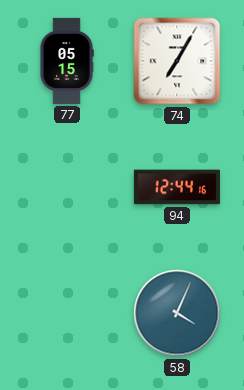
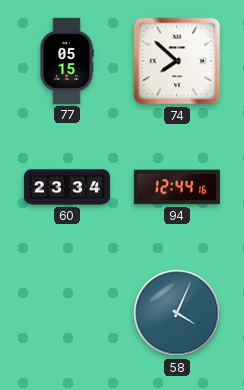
74: 7:05 -> 7:52
60: none -> 23:34
